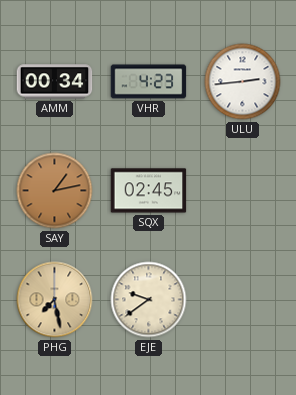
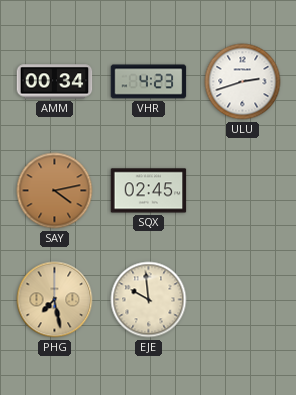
ULU: 2:44 -> 2:42
SAY: 1:13 -> 4:13
EJE: 9:39 -> 9:59
